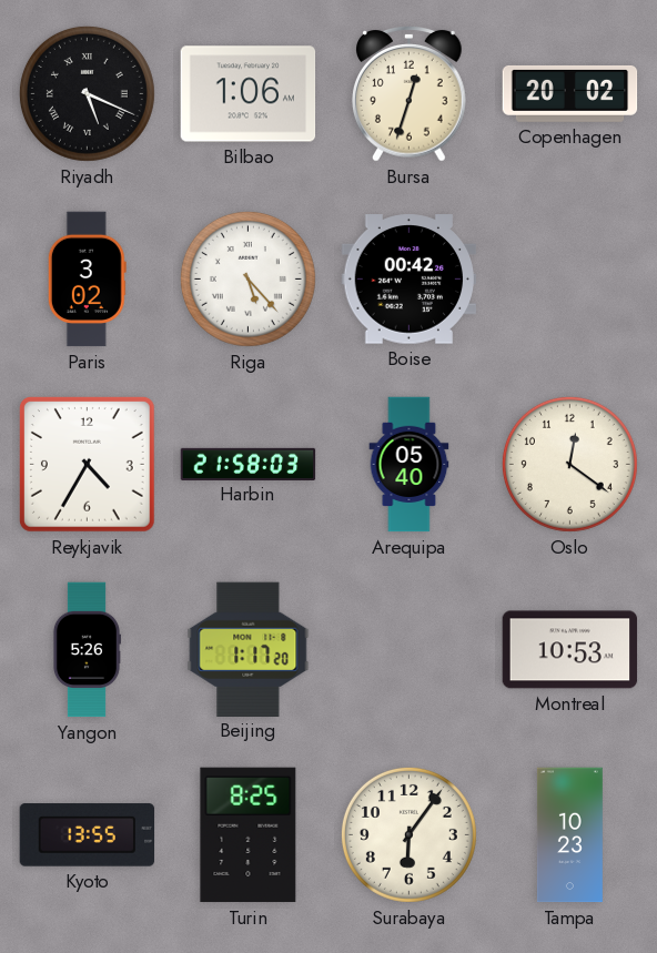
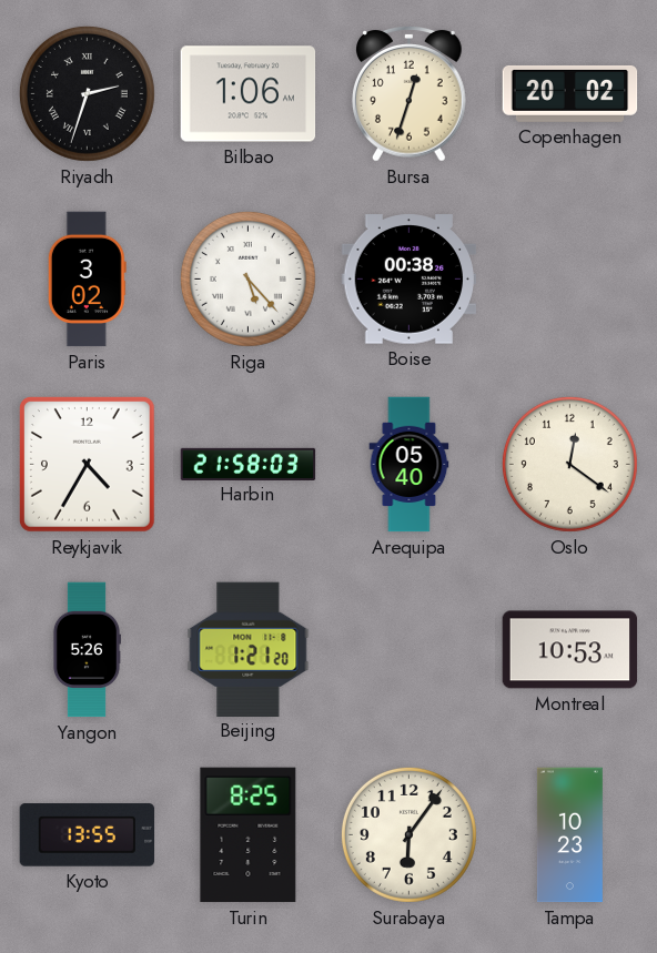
Riyadh: 5:19 -> 2:33
Boise: 00:42 -> 00:38
Beijing: 1:17 -> 1:21
